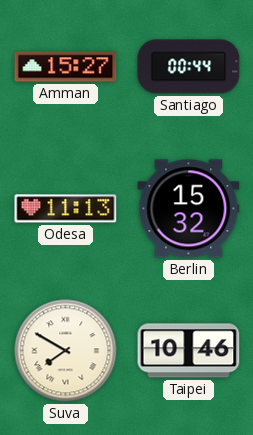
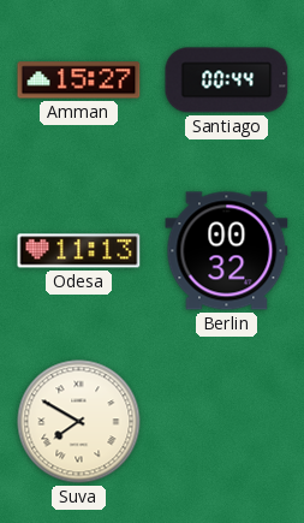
Berlin: 15:32 -> 00:32
Taipei: 10:46 -> none
